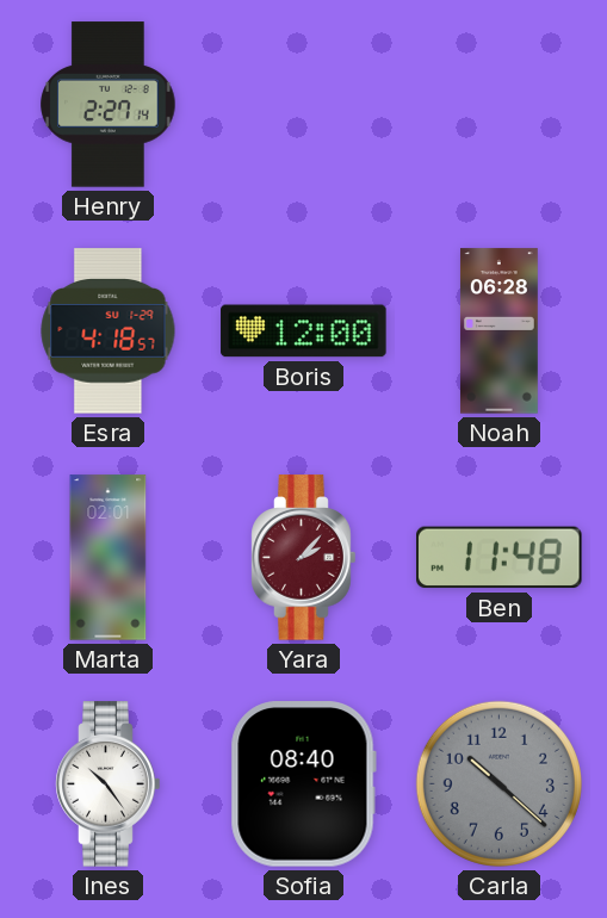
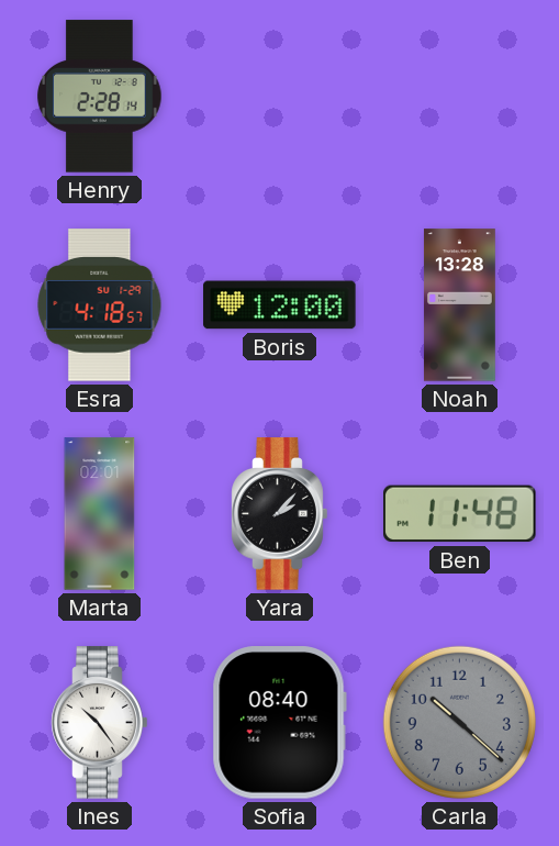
Henry: 2:27 -> 2:28
Noah: 06:28 -> 13:28
Yara dial: burgundy -> black
